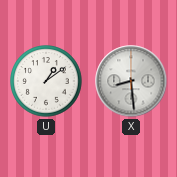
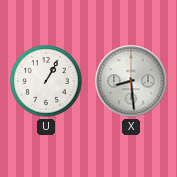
U: 1:09 -> 1:05
